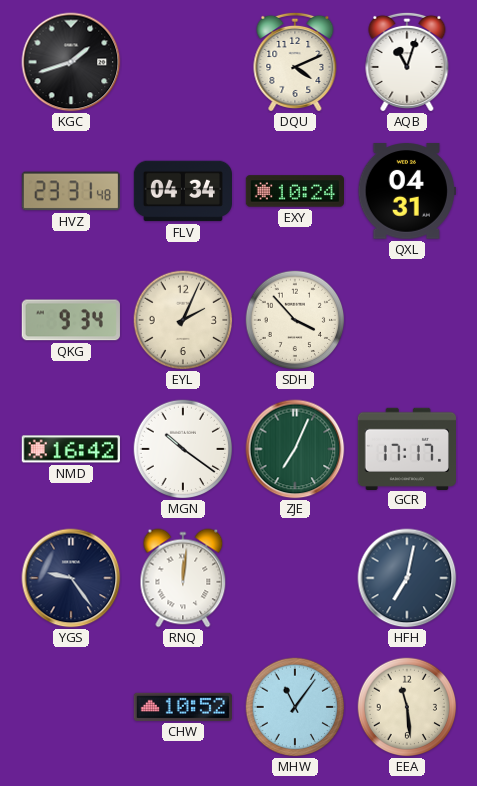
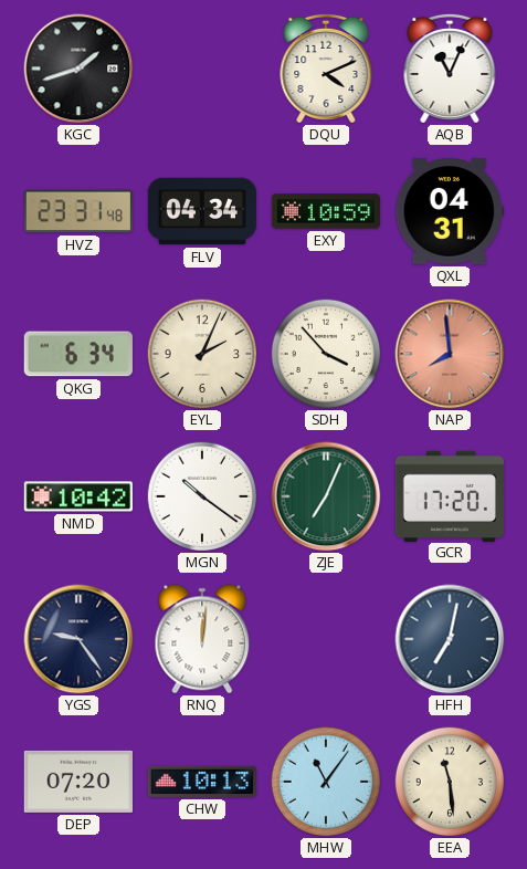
AQB: 11:03 -> 11:04
EXY: 10:24 -> 10:59
QKG: 9:34 -> 6:34
NAP: none -> 7:59
NMD: 16:42 -> 10:42
GCR: 17:17 -> 17:20
DEP: none -> 07:20
CHW: 10:52 -> 10:13
